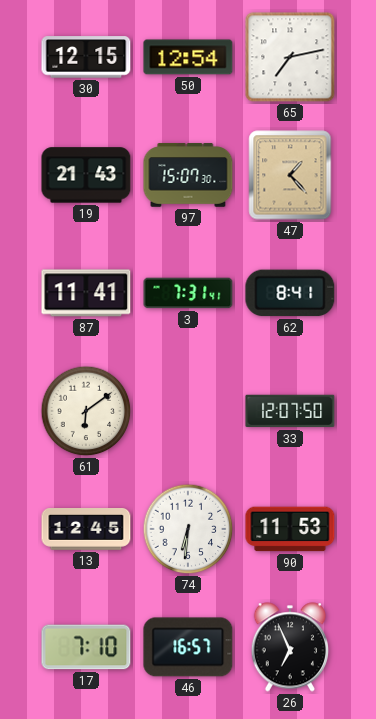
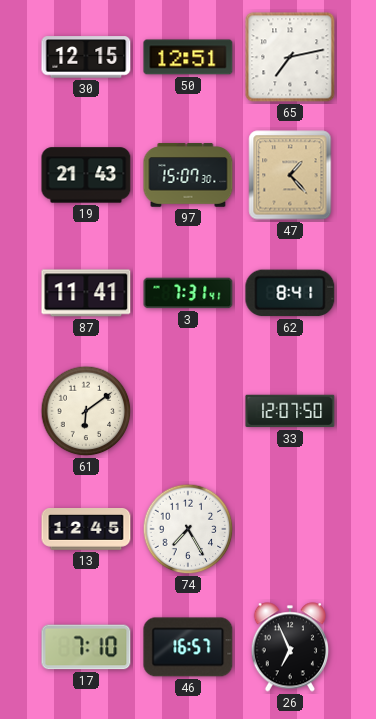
50: 12:54 -> 12:51
74: 6:31 -> 7:25
90: 11:53 -> none
